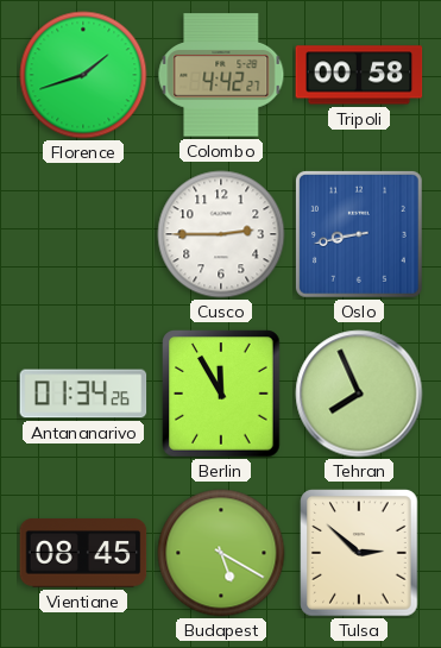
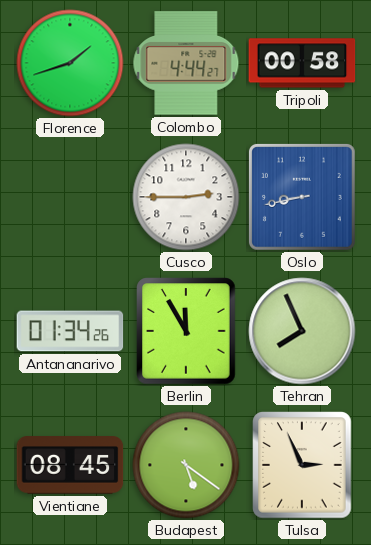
Colombo: 4:42 -> 4:44
Budapest: 5:20 -> 5:21
Tulsa: 2:52 -> 2:56
